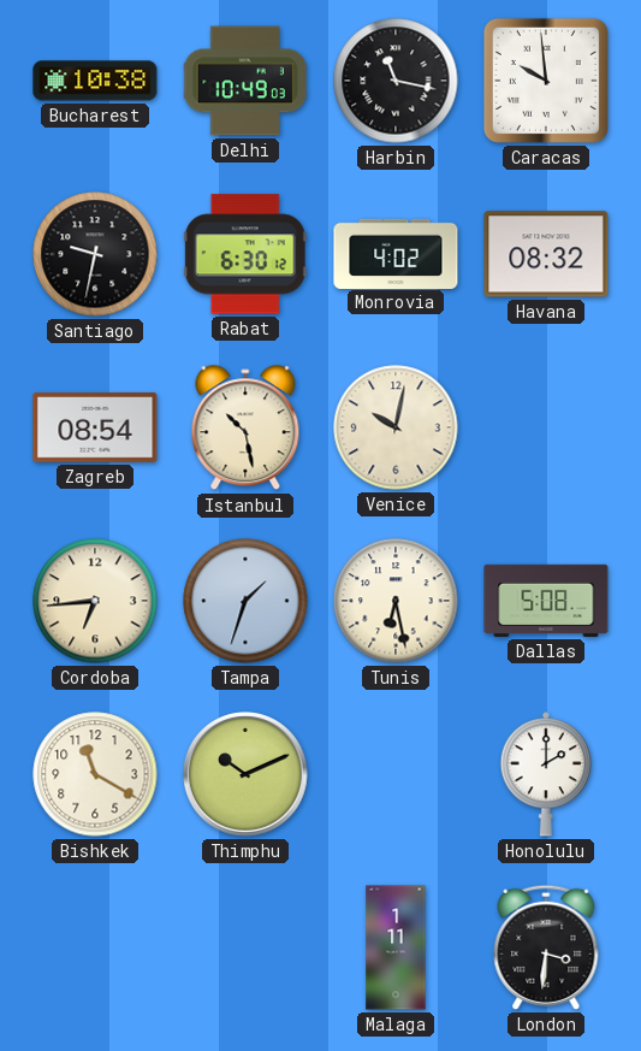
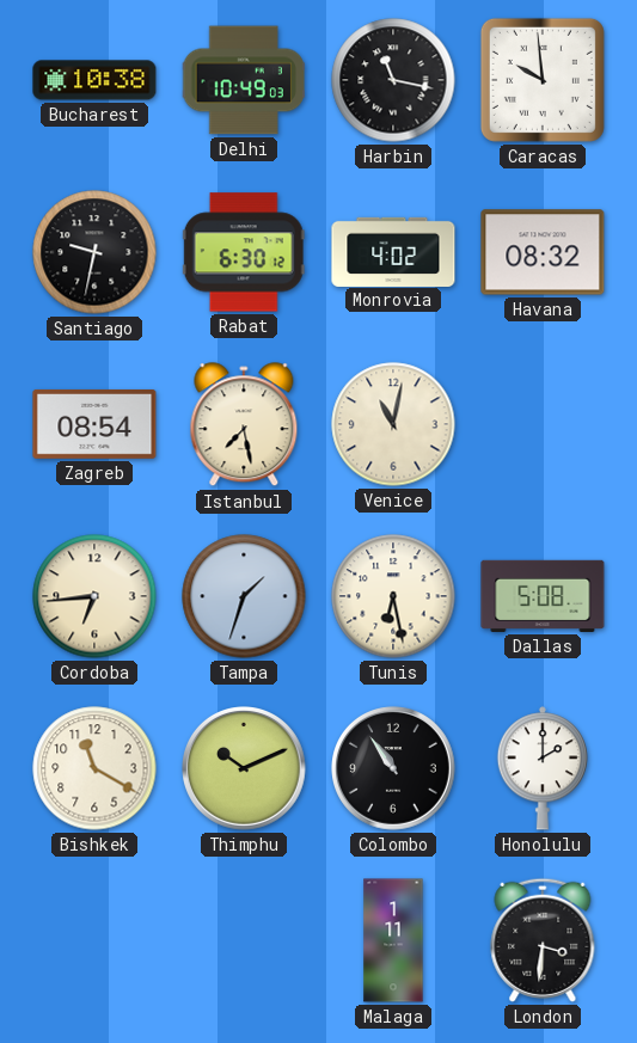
Istanbul: 10:28 -> 7:28
Venice: 10:02 -> 11:02
Colombo: none -> 10:54
